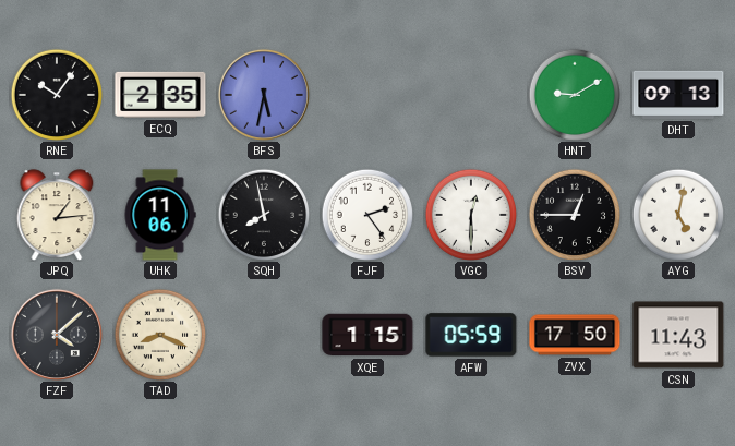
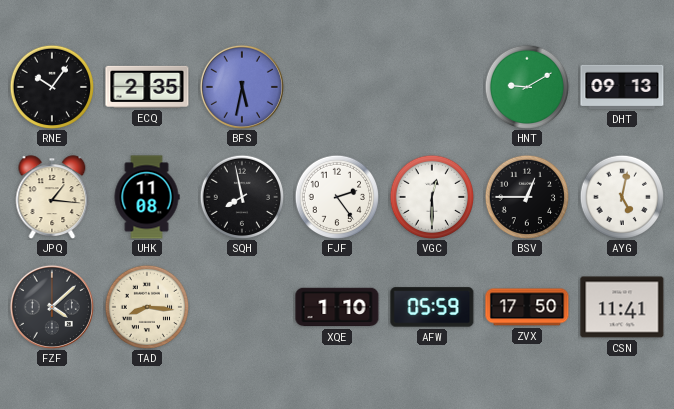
JPQ: 1:14 -> 1:16
UHK: 11:06 -> 11:08
TAD: 8:19 -> 8:16
XQE: 1:15 -> 1:10
CSN: 11:43 -> 11:41
